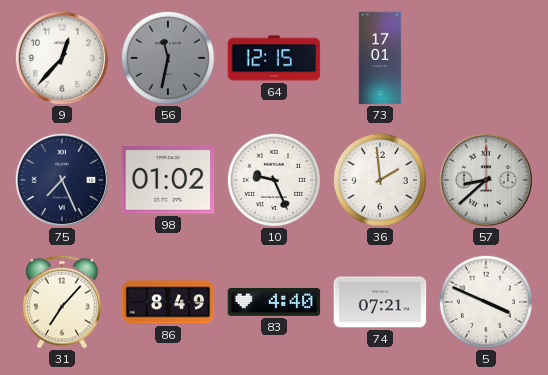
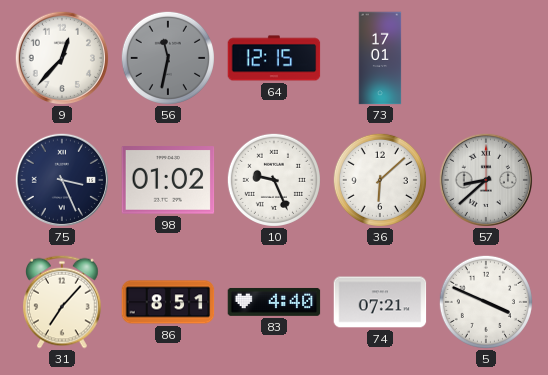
75: 7:26 -> 3:26
36: 1:59 -> 6:08
86: 8:49 -> 8:51
